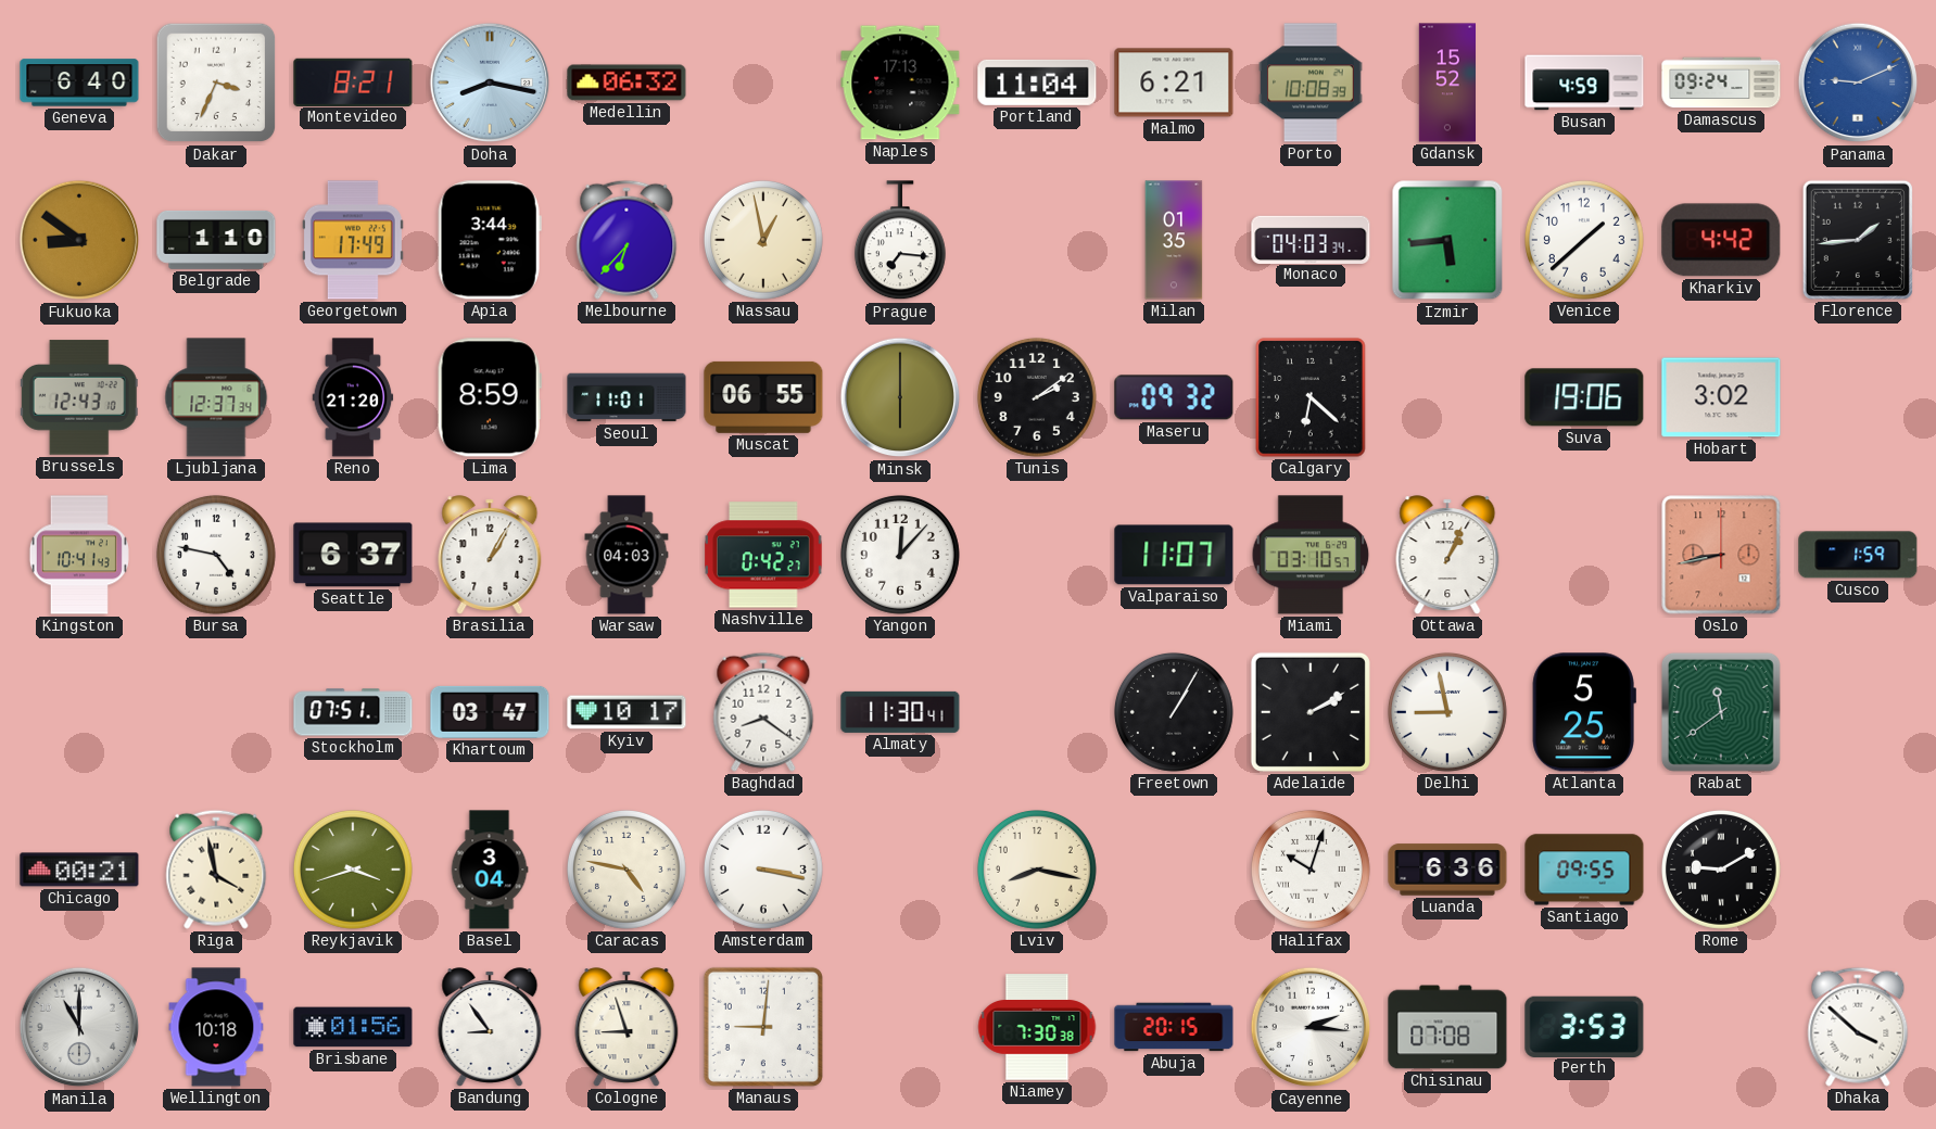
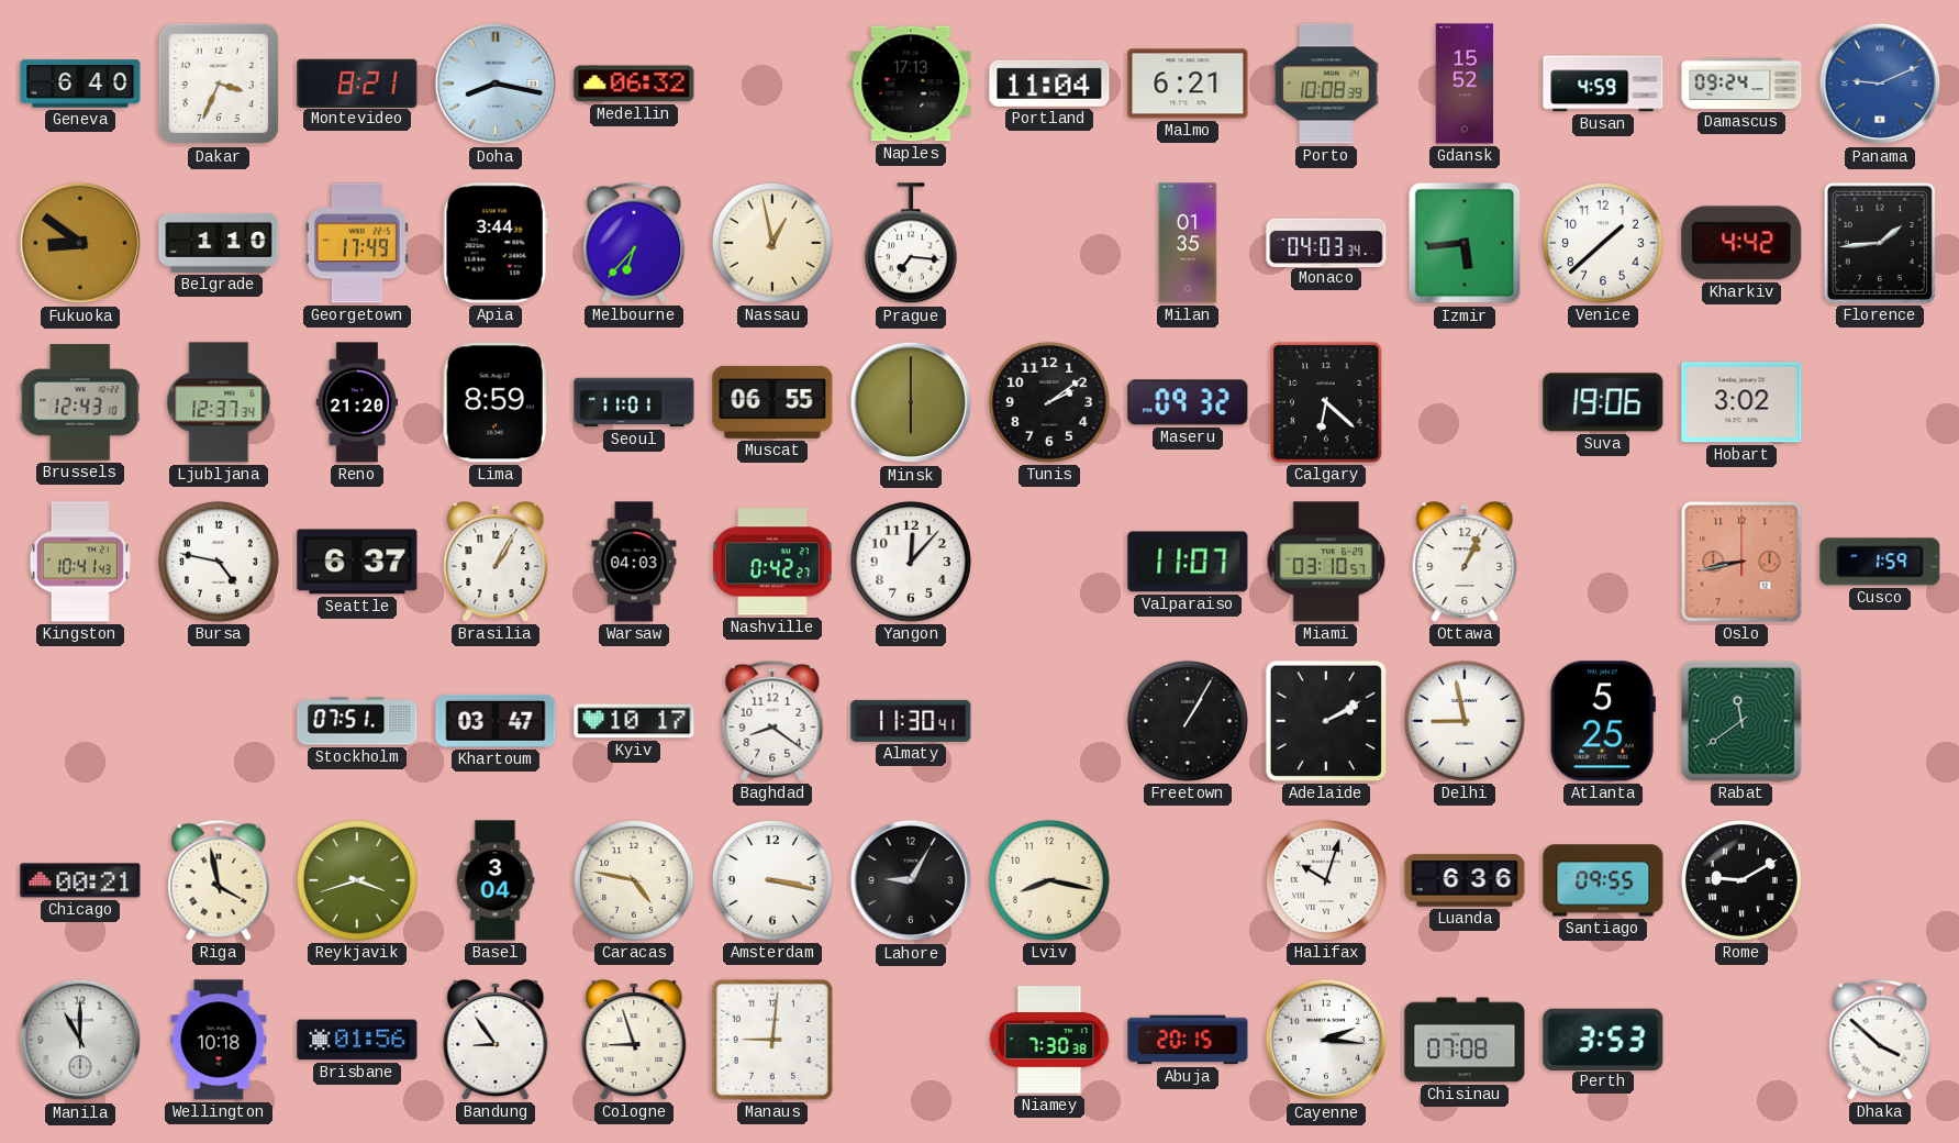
Lahore: none -> 9:05
